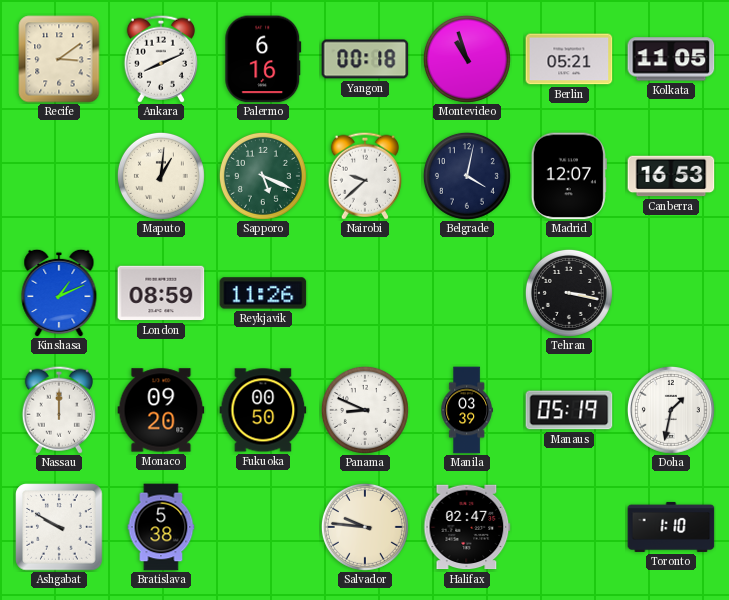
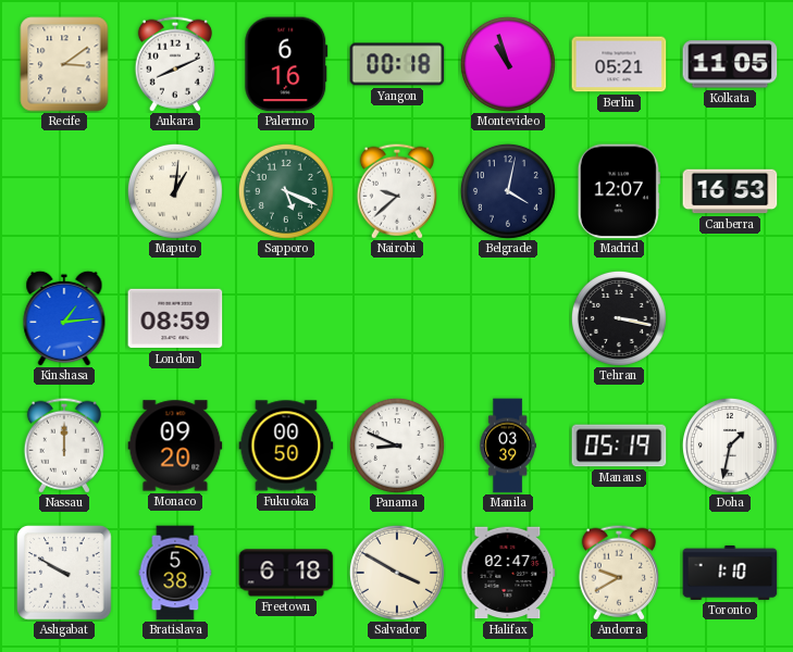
Kinshasa: 1:11 -> 1:14
Reykjavik: 11:26 -> none
Freetown: none -> 6:18
Salvador: 9:46 -> 3:50
Andorra: none -> 9:40
